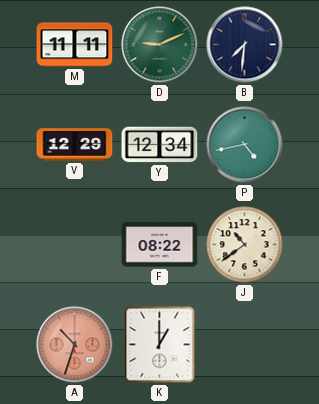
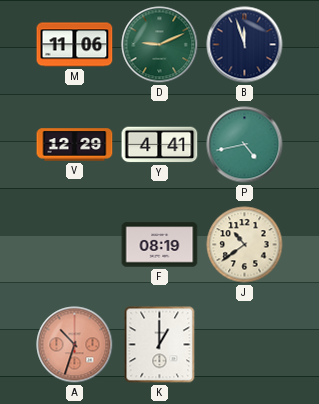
M: 11:11 -> 11:06
B: 7:31 -> 11:57
Y: 12:34 -> 4:41
F: 08:22 -> 08:19
